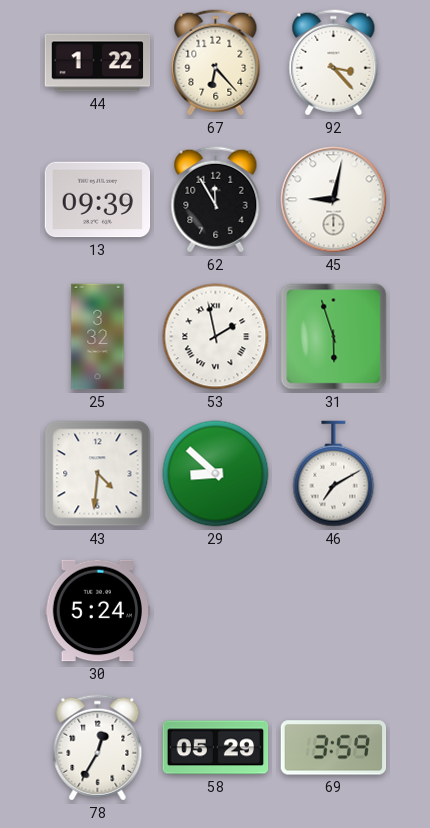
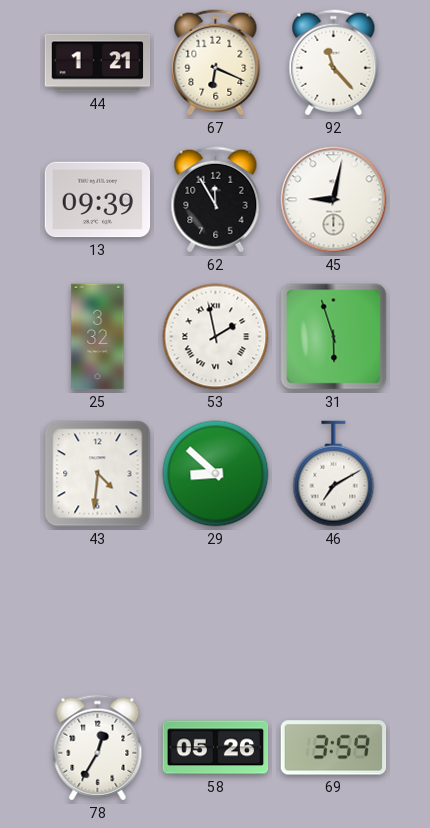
44: 1:22 -> 1:21
67: 6:23 -> 6:19
92: 3:23 -> 11:23
30: 5:24 -> none
58: 05:29 -> 05:26
